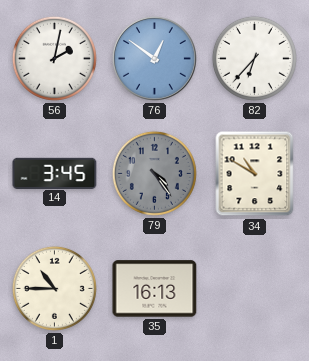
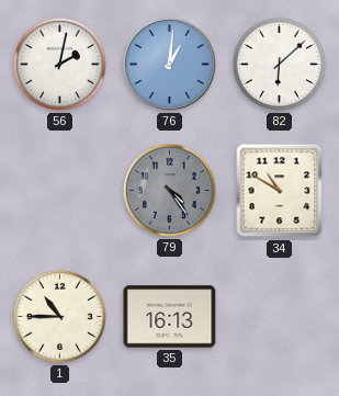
76: 12:51 -> 1:01
82: 6:37 -> 6:08
14: 3:45 -> none
